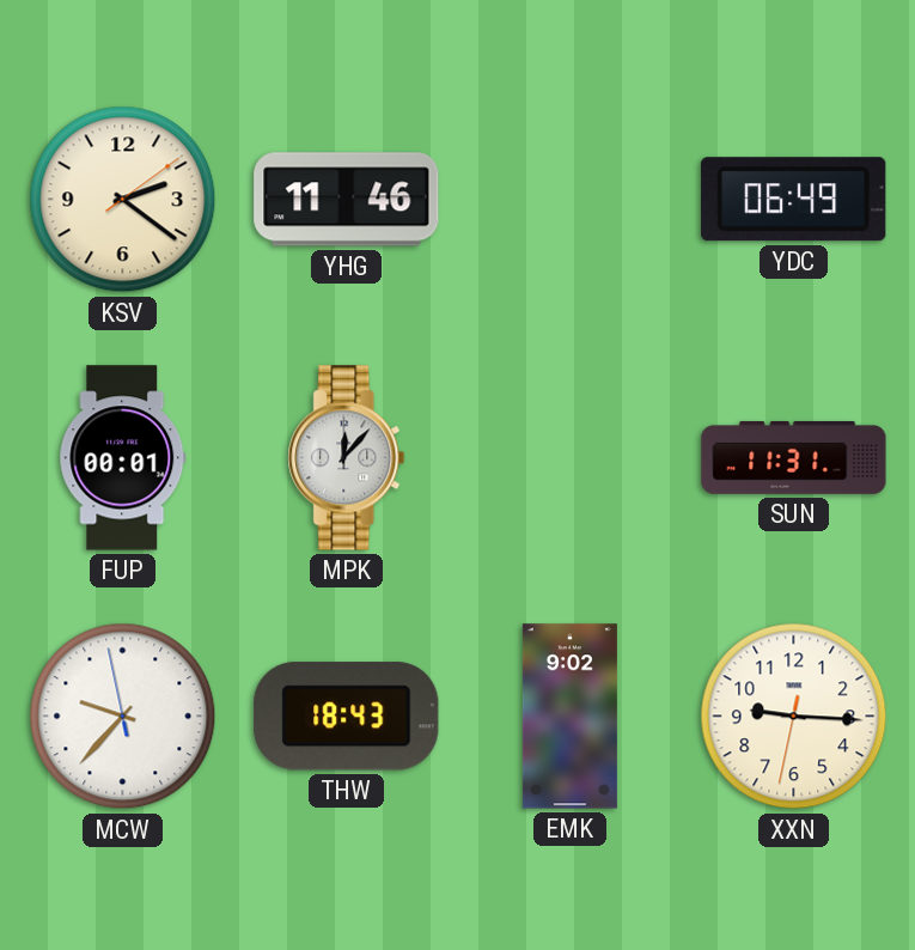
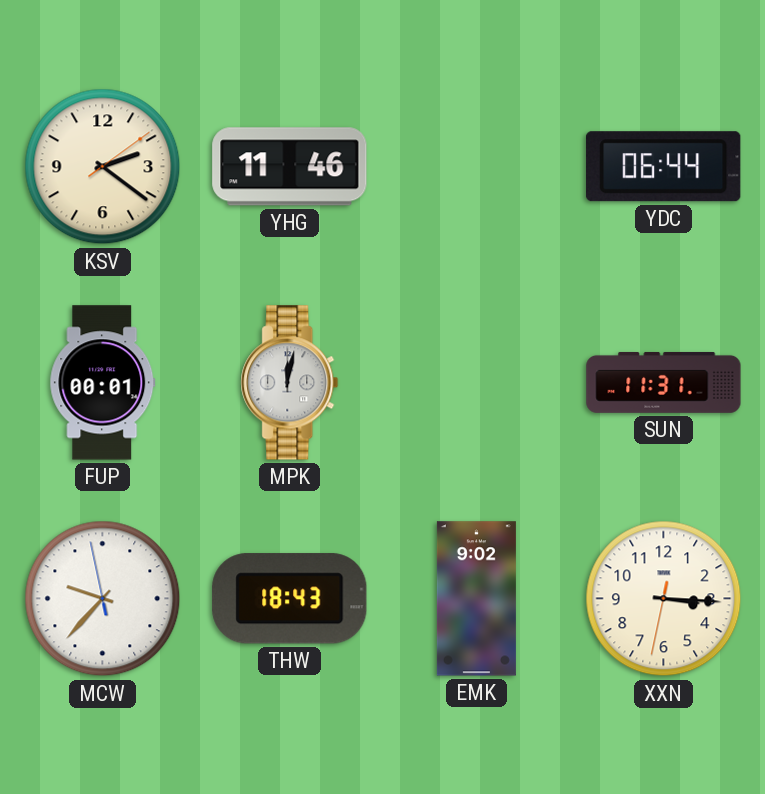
YDC: 06:49 -> 06:44
MPK: 12:07 -> 12:02
XXN: 9:15 -> 3:15
